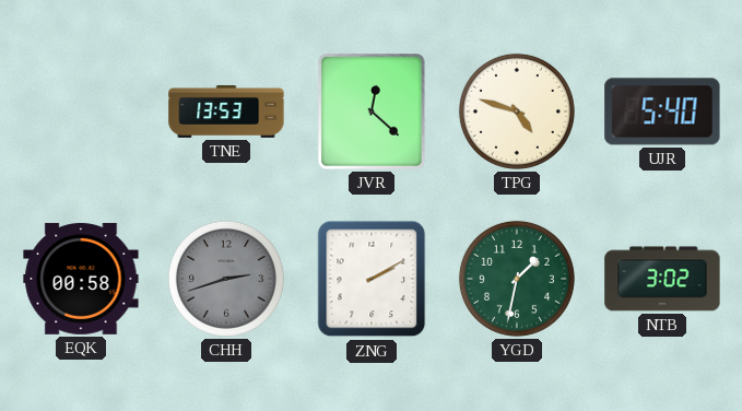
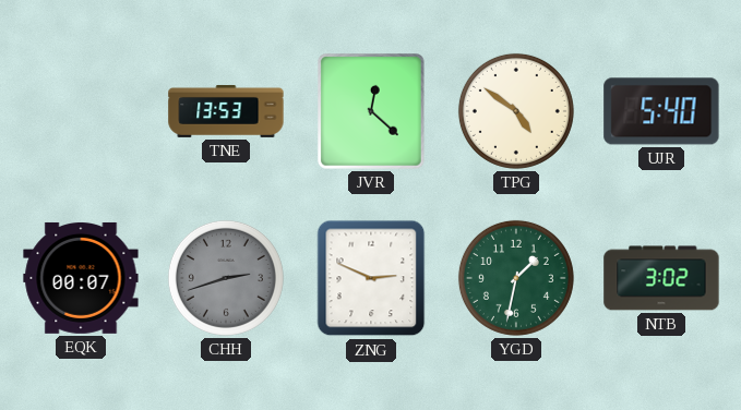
TPG: 4:48 -> 4:51
EQK: 00:58 -> 00:07
ZNG: 2:10 -> 2:49
